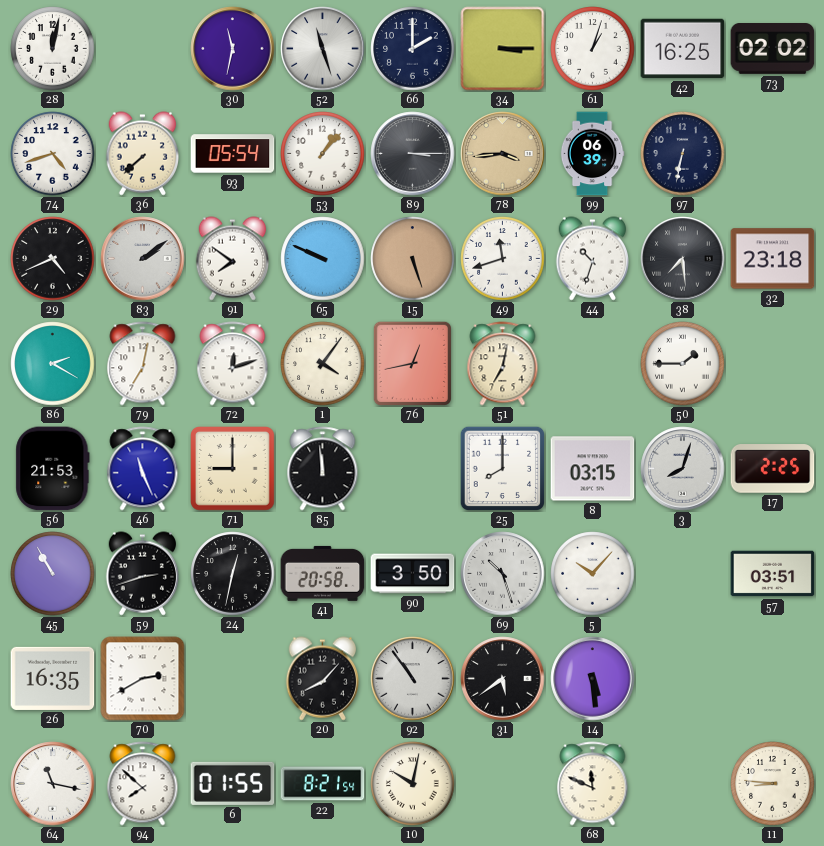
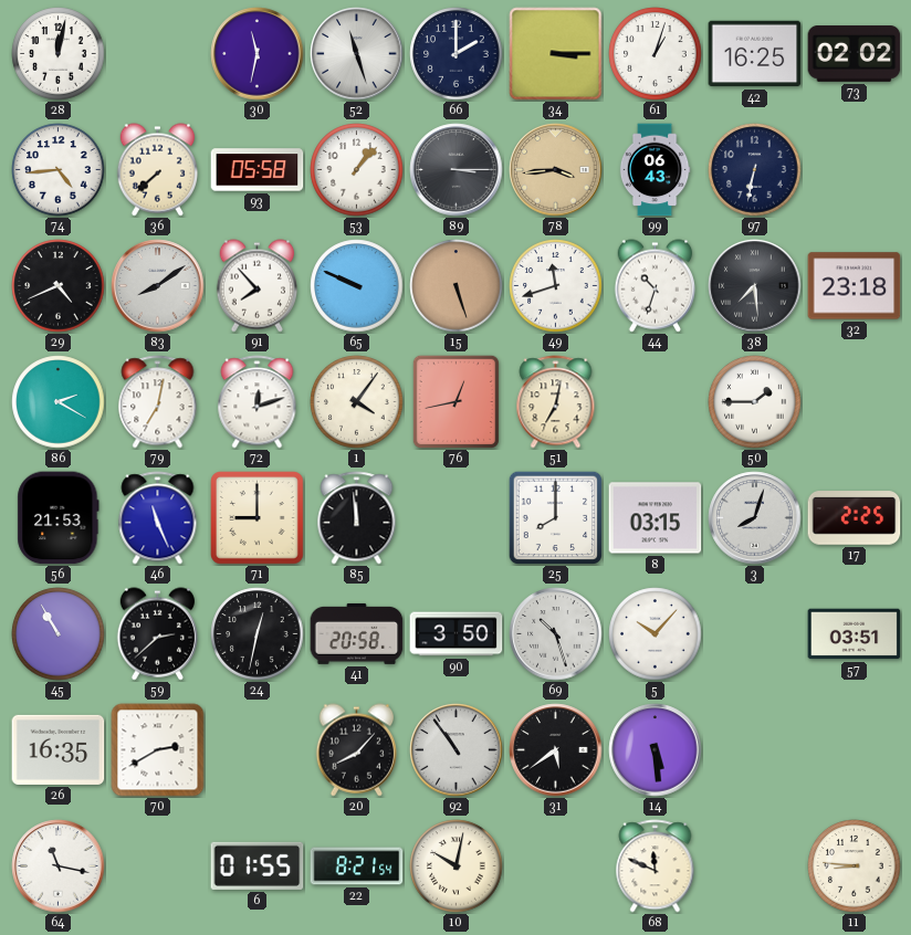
74: 4:42 -> 4:44
93: 05:54 -> 05:58
99: 06:39 -> 06:43
83: 2:09 -> 8:09
91: 7:51 -> 7:53
59: 2:42 -> 2:38
94: 7:52 -> none
